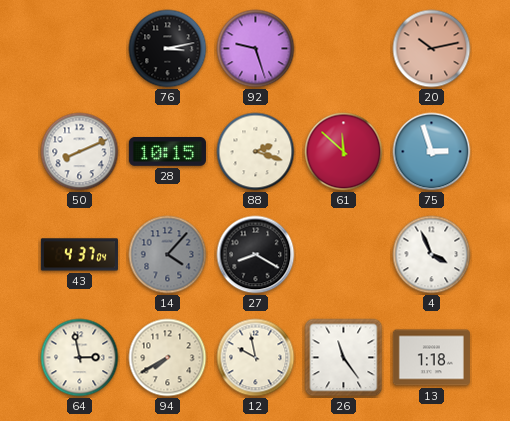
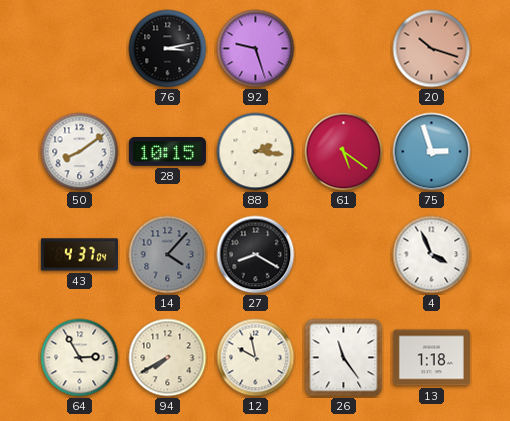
20: 10:13 -> 10:18
50: 8:11 -> 8:09
88: 2:18 -> 2:16
61: 11:52 -> 5:21
64: 2:58 -> 2:55
